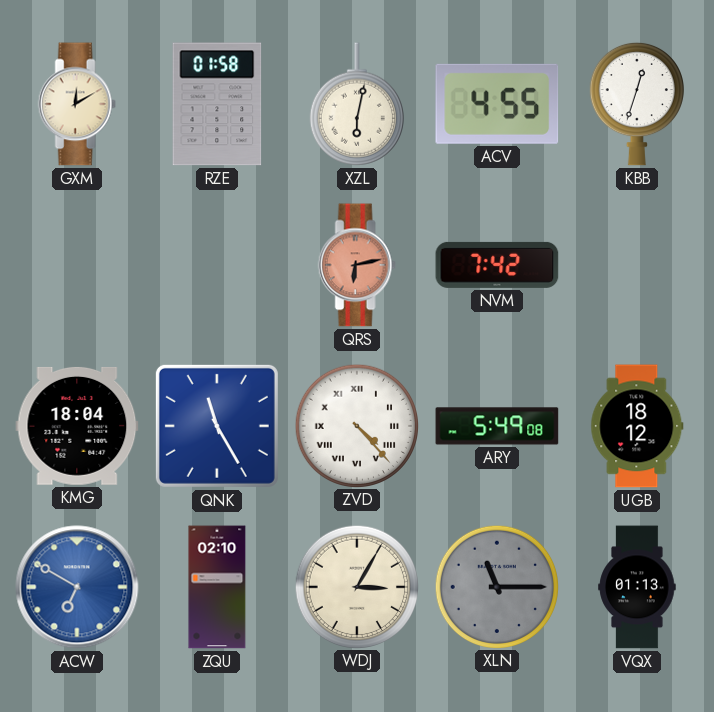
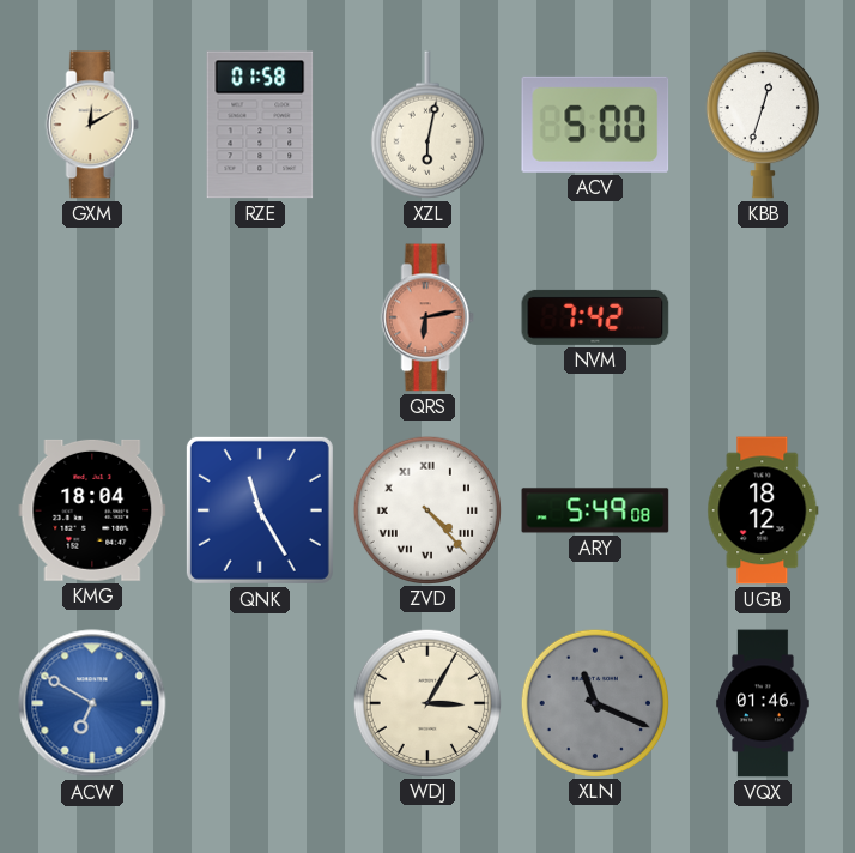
ACV: 4:55 -> 5:00
ZQU: 02:10 -> none
XLN: 11:15 -> 11:19
VQX: 01:13 -> 01:46
